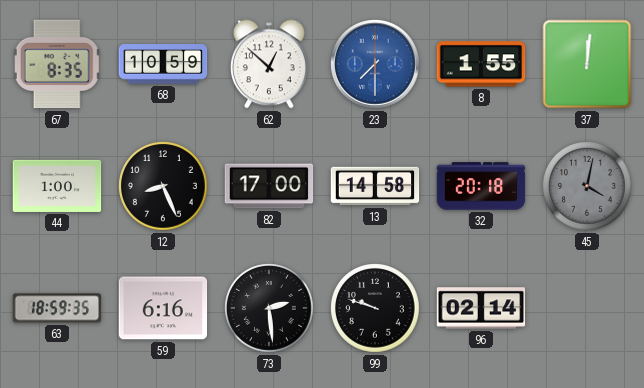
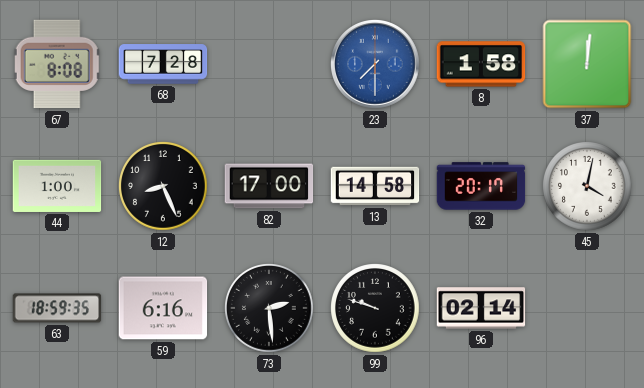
67: 8:35 -> 8:08
68: 10:59 -> 7:28
62: 12:52 -> none
8: 1:55 -> 1:58
32: 20:18 -> 20:17
45 dial: grey -> white
